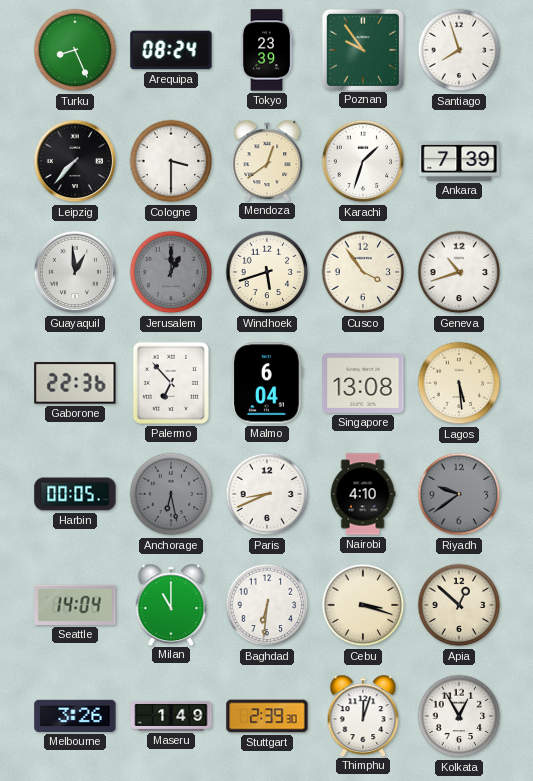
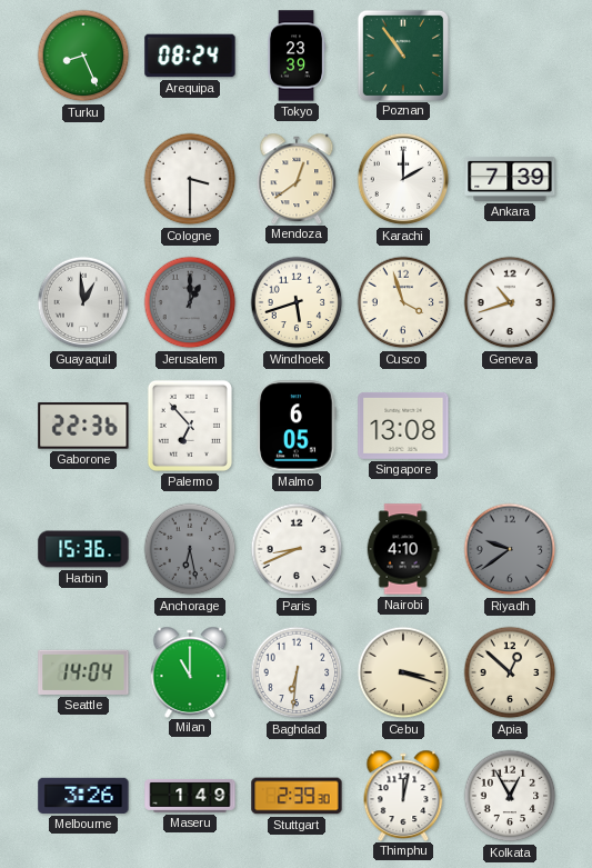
Poznan: 9:54 -> 10:54
Santiago: 7:57 -> none
Leipzig: 7:37 -> none
Karachi: 1:33 -> 2:00
Cusco: 3:54 -> 3:57
Malmo: 6:04 -> 6:05
Lagos: 5:29 -> none
Harbin: 00:05 -> 15:36
Thimphu: 12:03 -> 12:02
